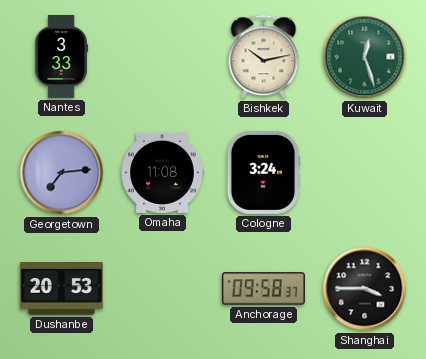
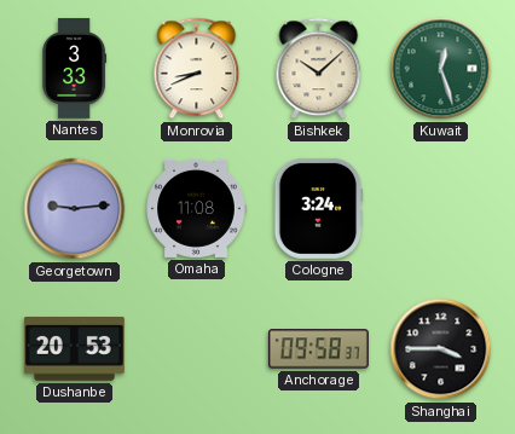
Monrovia: none -> 8:41
Bishkek: 10:13 -> 10:08
Georgetown: 7:14 -> 9:14
